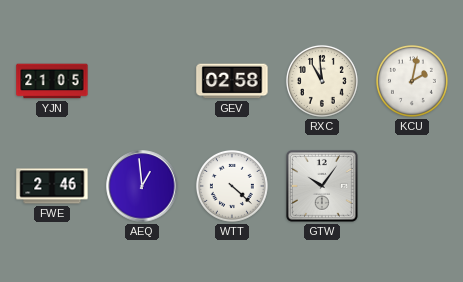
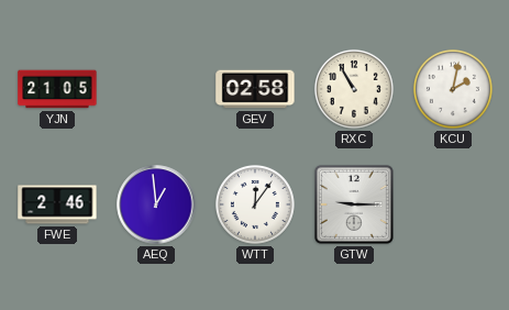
RXC: 10:59 -> 10:55
WTT: 4:22 -> 12:06
GTW: 10:06 -> 9:15
